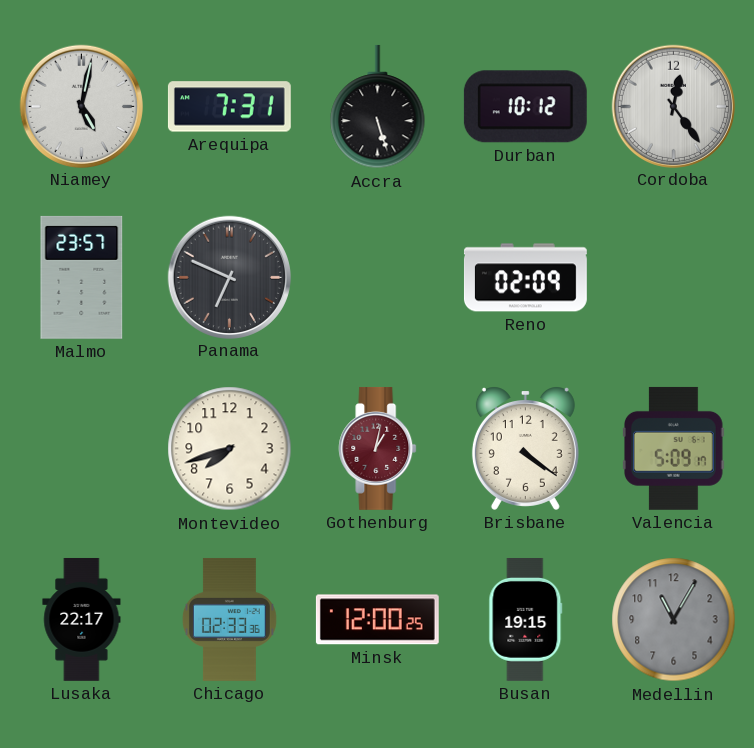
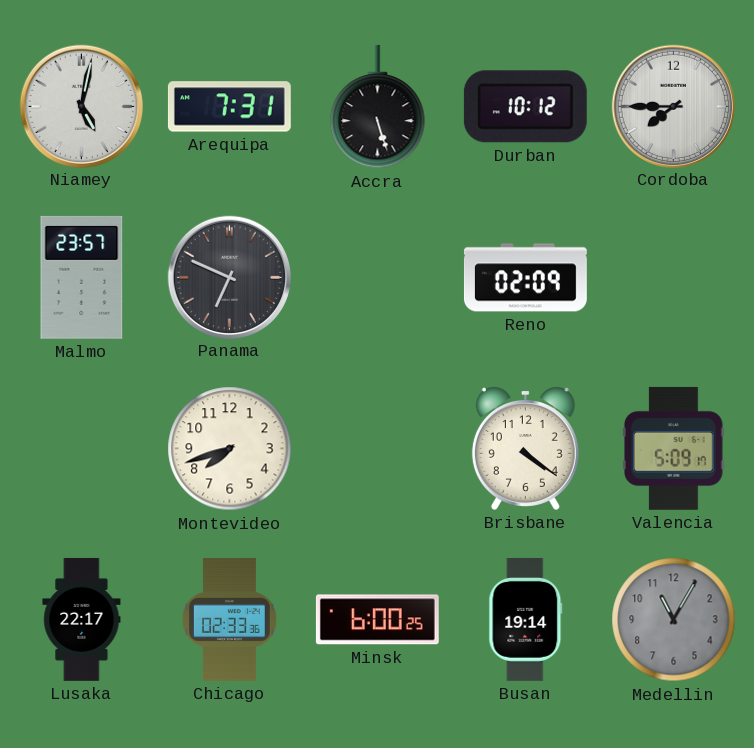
Cordoba: 12:24 -> 7:45
Gothenburg: 1:02 -> none
Minsk: 12:00 -> 6:00
Busan: 19:15 -> 19:14
